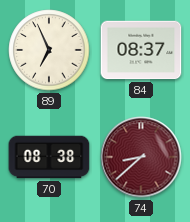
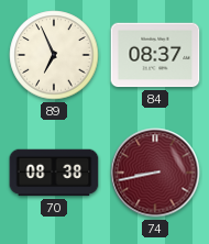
74: 8:38 -> 8:43
